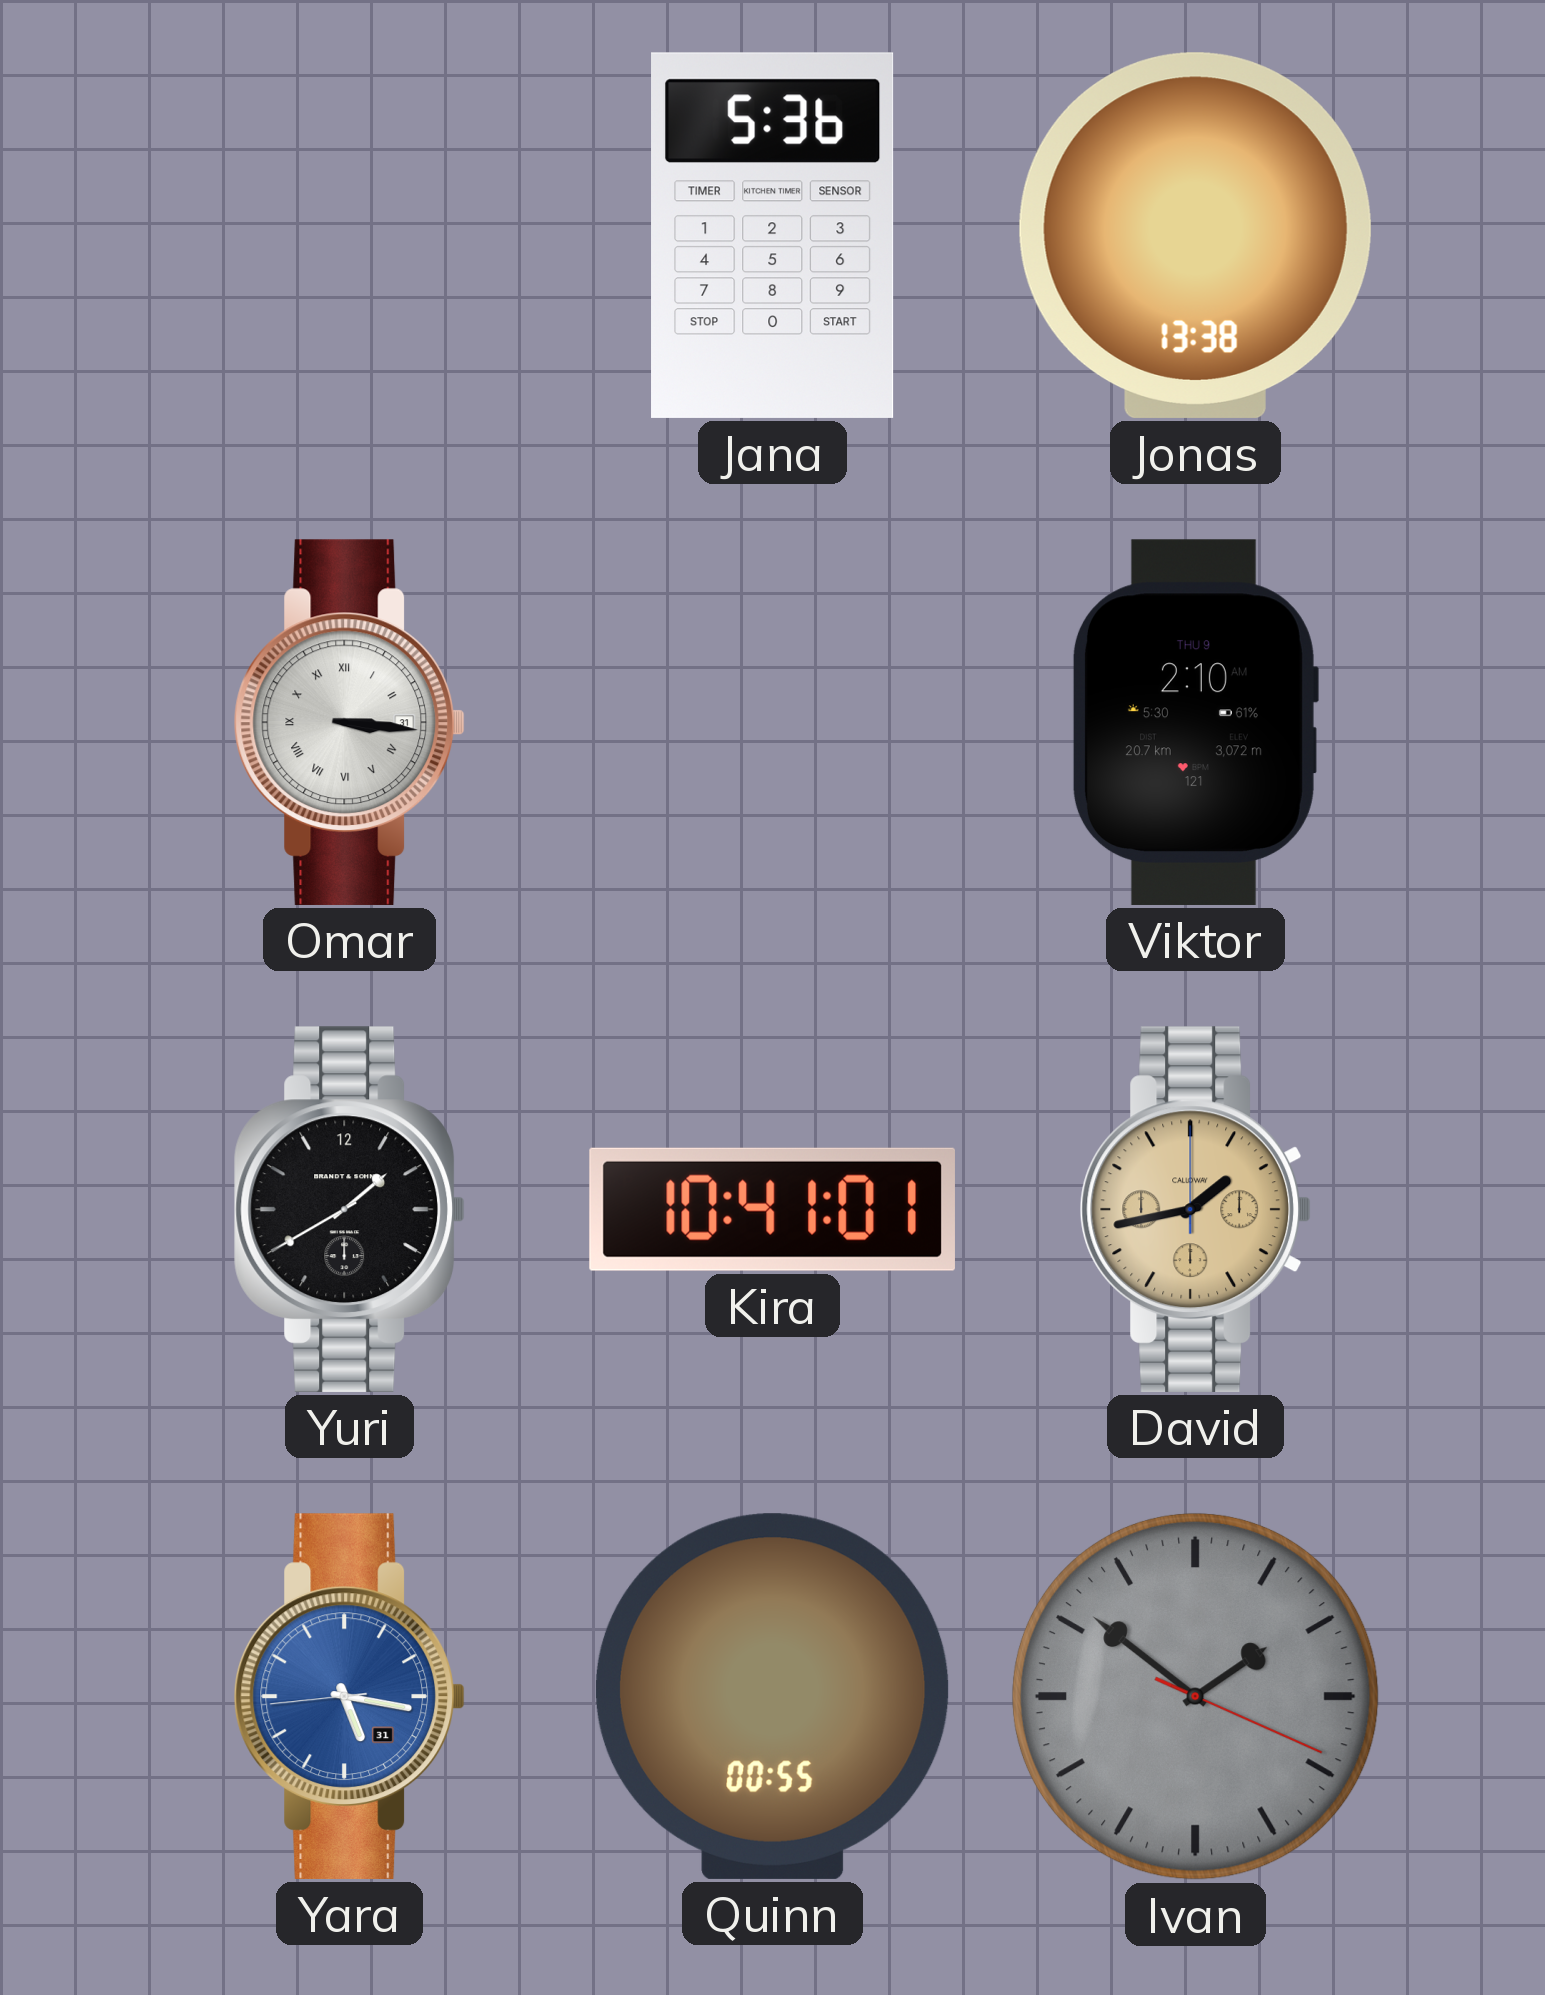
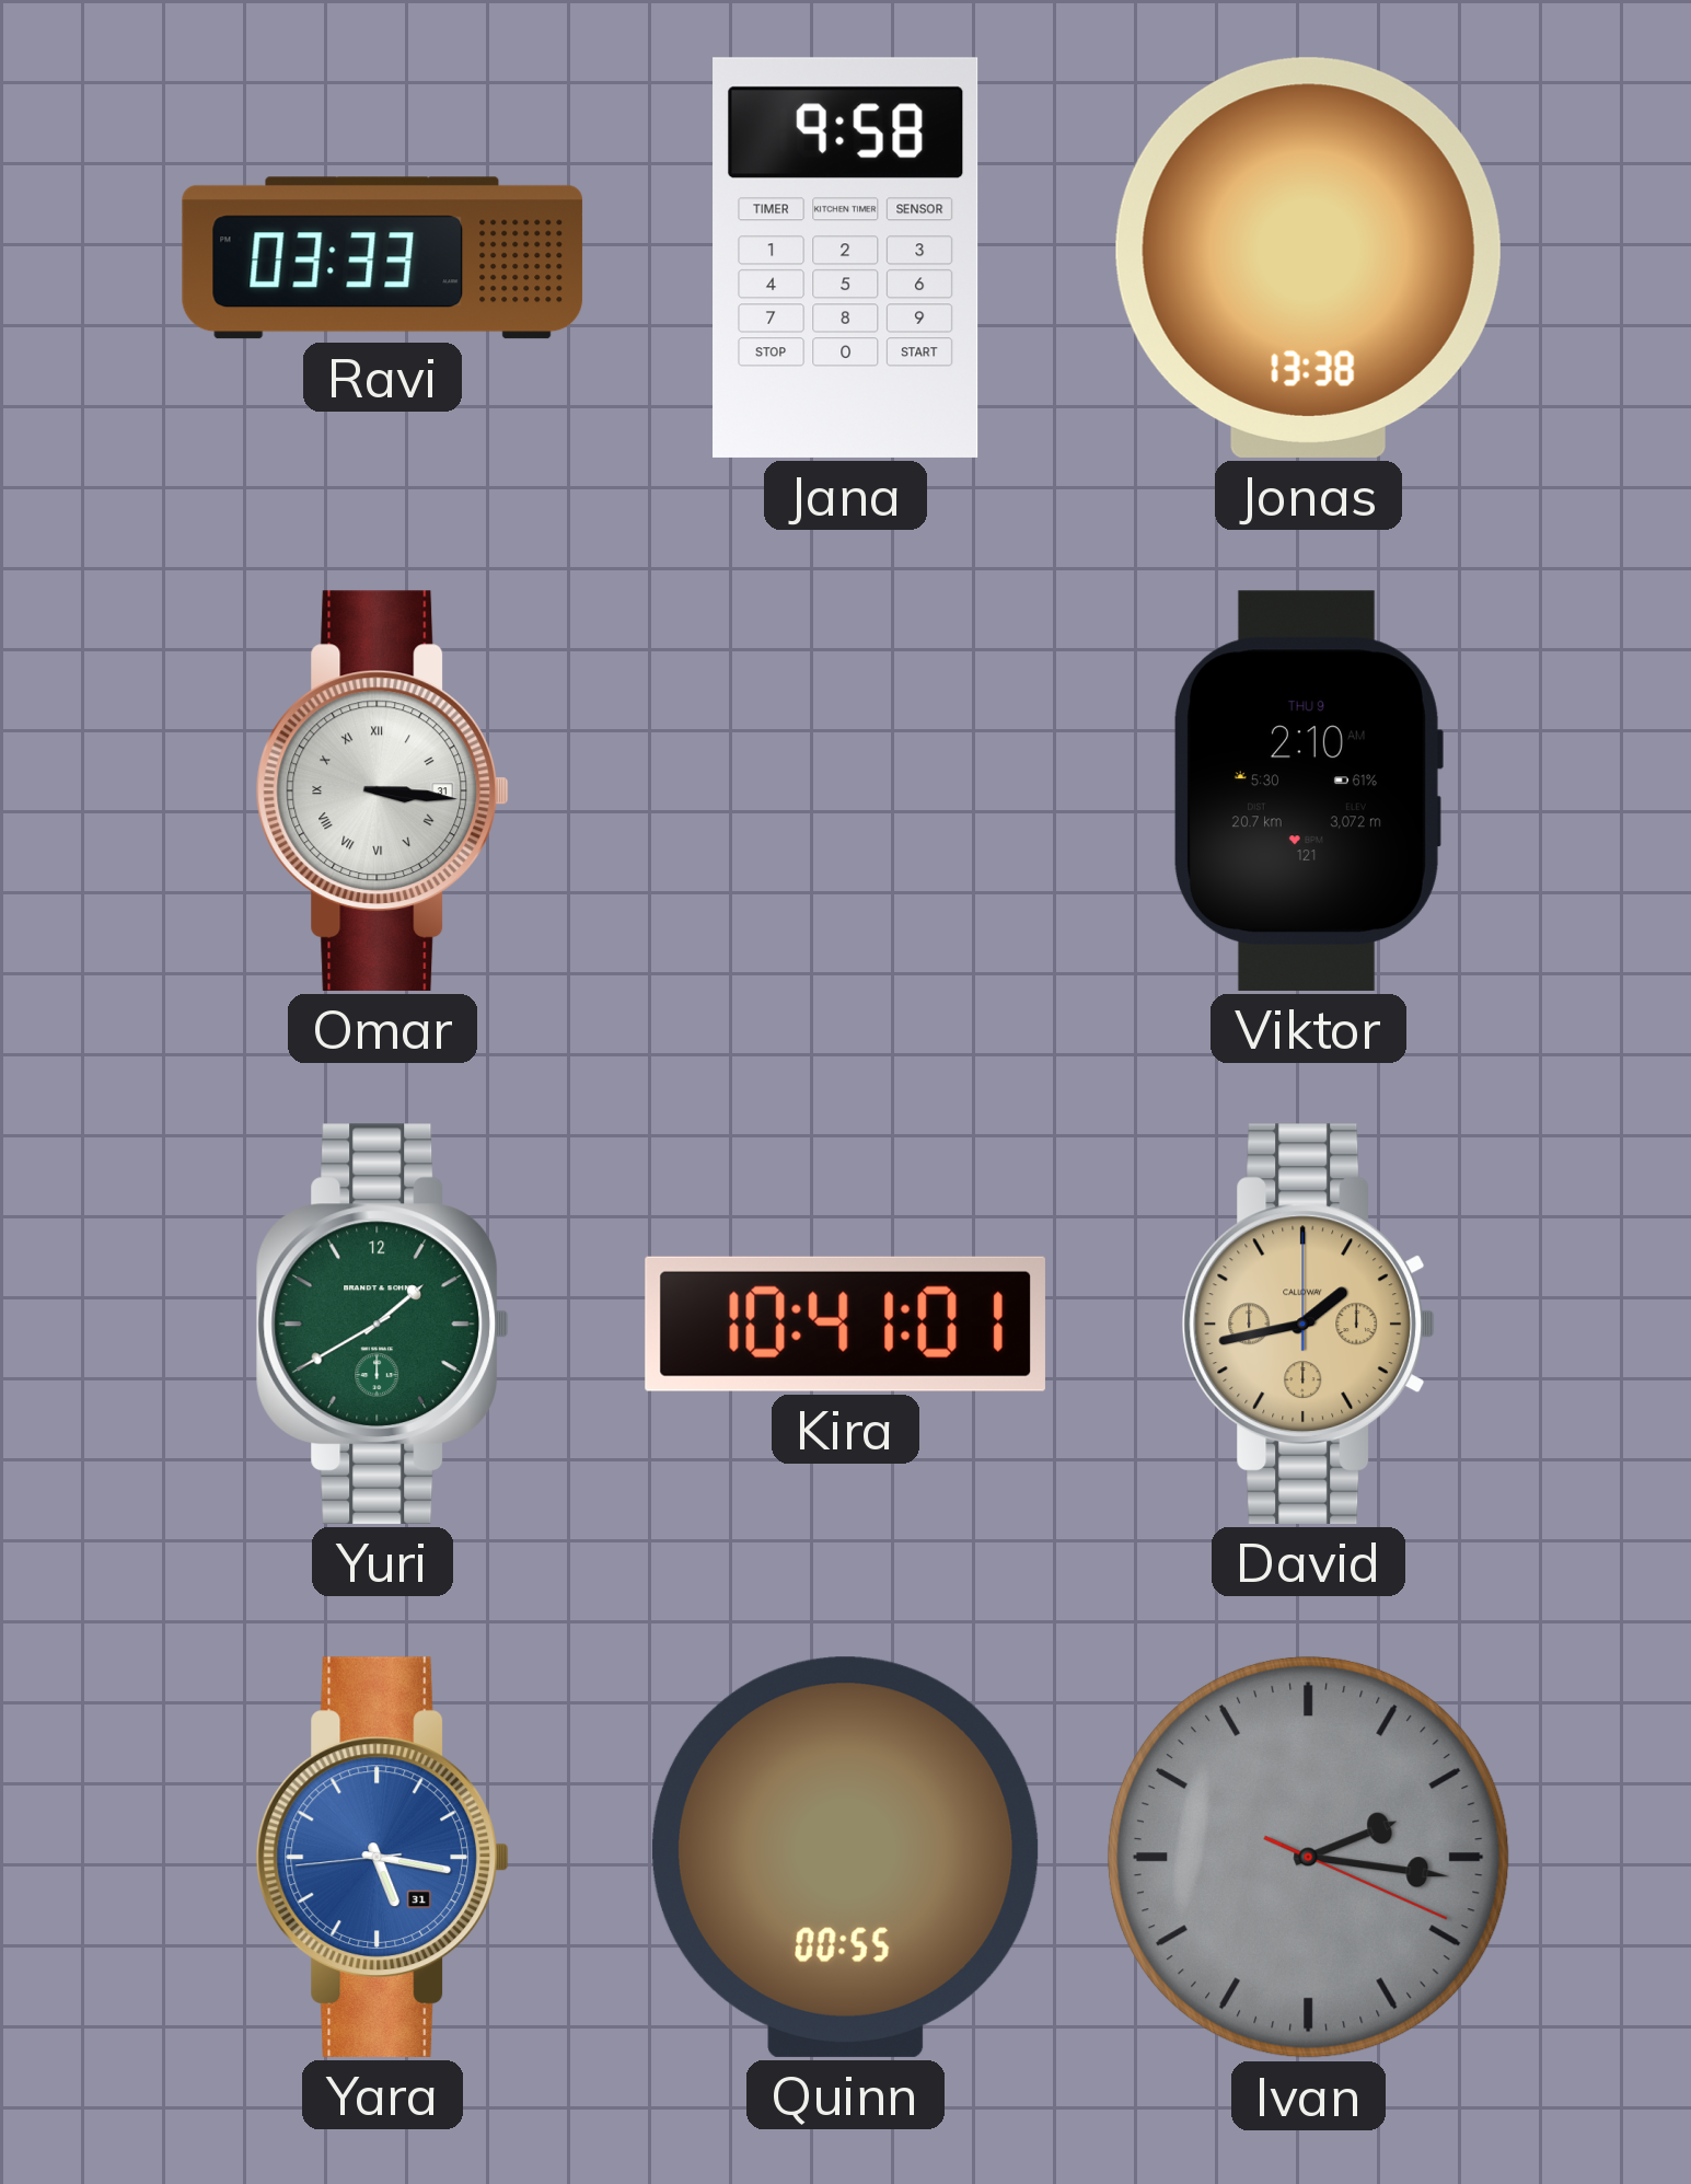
Ravi: none -> 03:33
Jana: 5:36 -> 9:58
Yuri dial: black -> green
Ivan: 1:51 -> 2:16
